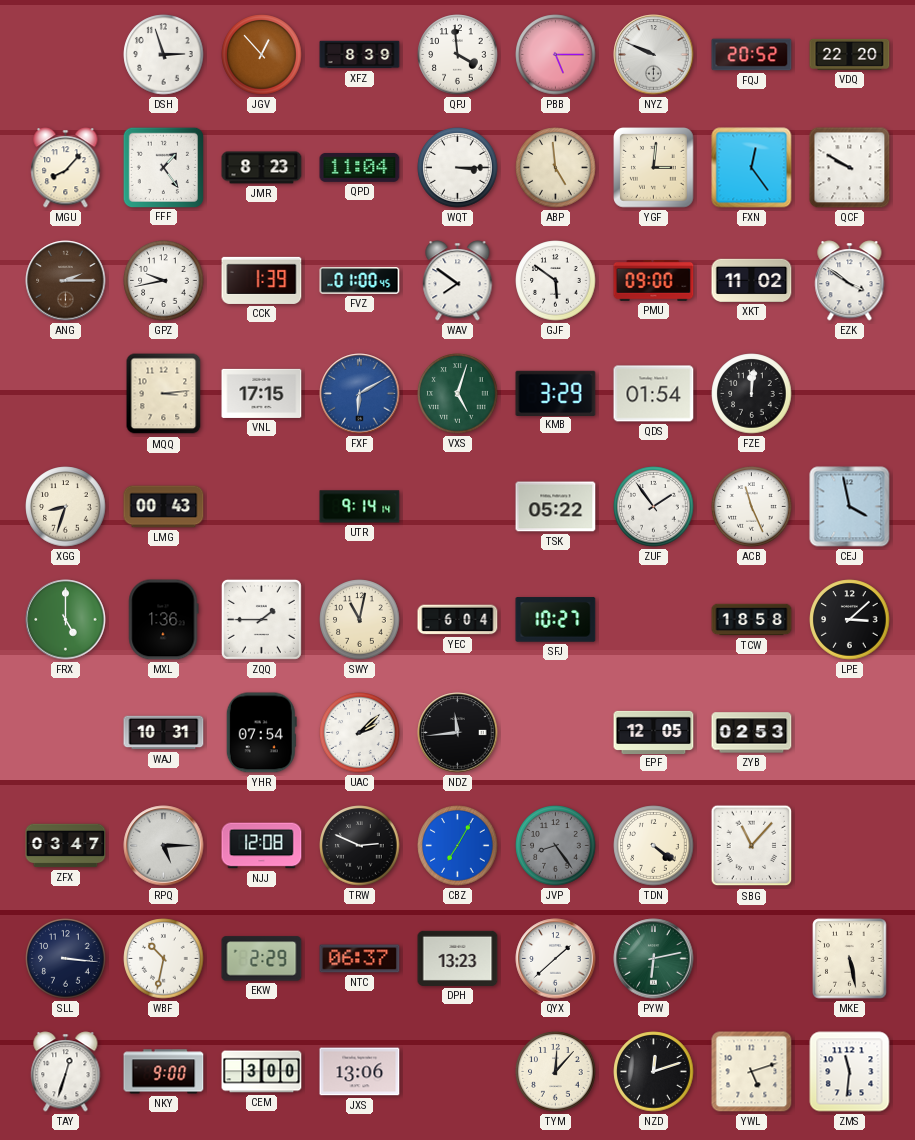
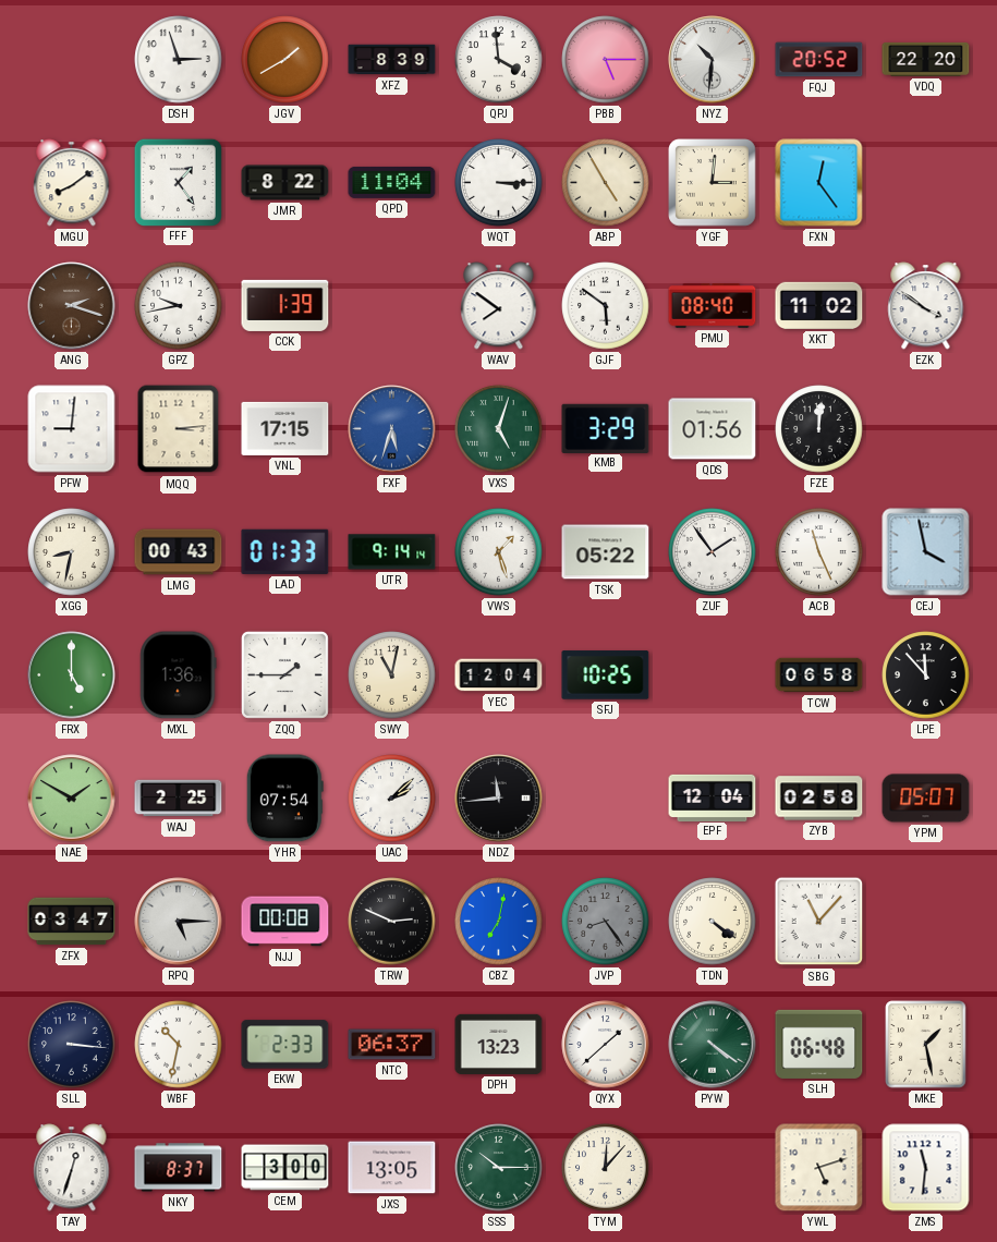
JGV: 12:53 -> 1:40
NYZ: 9:49 -> 10:31
MGU: 8:07 -> 8:09
JMR: 8:23 -> 8:22
ABP: 4:59 -> 4:55
QCF: 9:50 -> none
ANG: 2:15 -> 2:18
FVZ: 01:00 -> none
PMU: 09:00 -> 08:40
PFW: none -> 9:01
FXF: 6:10 -> 5:33
QDS: 01:54 -> 01:56
XGG: 8:33 -> 8:32
LAD: none -> 01:33
VWS: none -> 1:27
YEC: 6:04 -> 12:04
SFJ: 10:27 -> 10:25
TCW: 18:58 -> 06:58
LPE: 3:08 -> 11:53
NAE: none -> 1:50
WAJ: 10:31 -> 2:25
EPF: 12:05 -> 12:04
ZYB: 02:53 -> 02:58
YPM: none -> 05:07
NJJ: 12:08 -> 00:08
CBZ: 7:05 -> 7:02
EKW: 2:29 -> 2:33
PYW: 6:13 -> 4:21
SLH: none -> 06:48
MKE: 5:28 -> 1:28
NKY: 9:00 -> 8:37
JXS: 13:06 -> 13:05
SSS: none -> 10:15
NZD: 12:12 -> none
